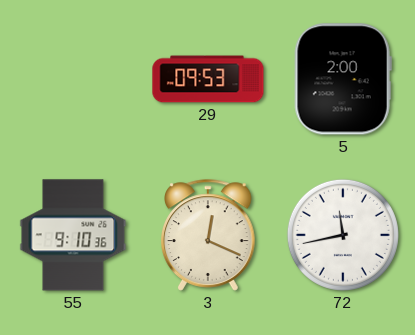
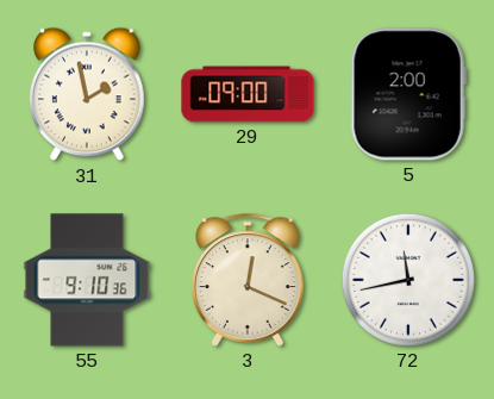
31: none -> 1:58
29: 09:53 -> 09:00
